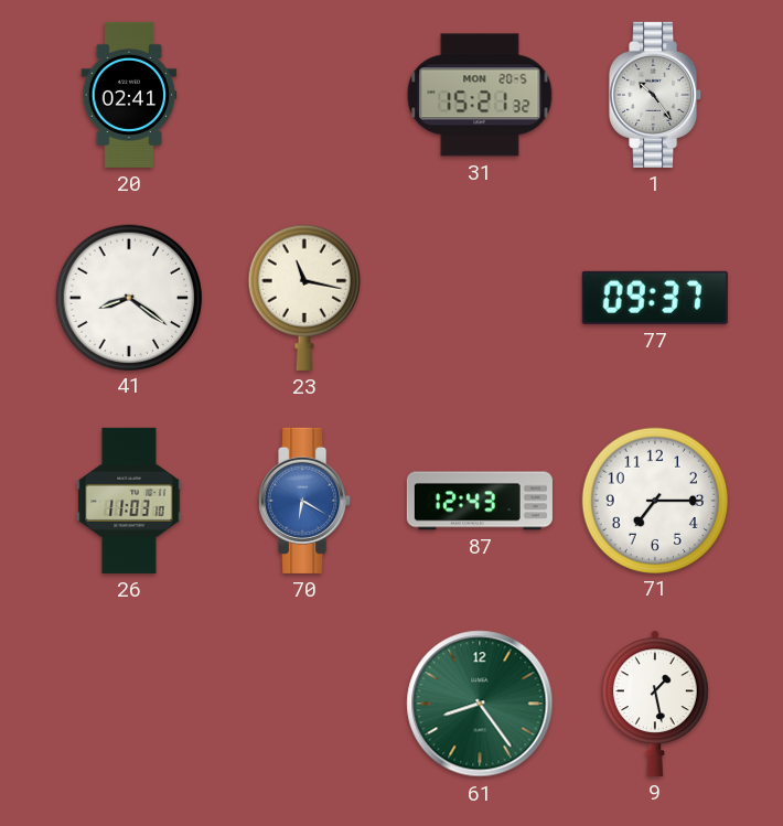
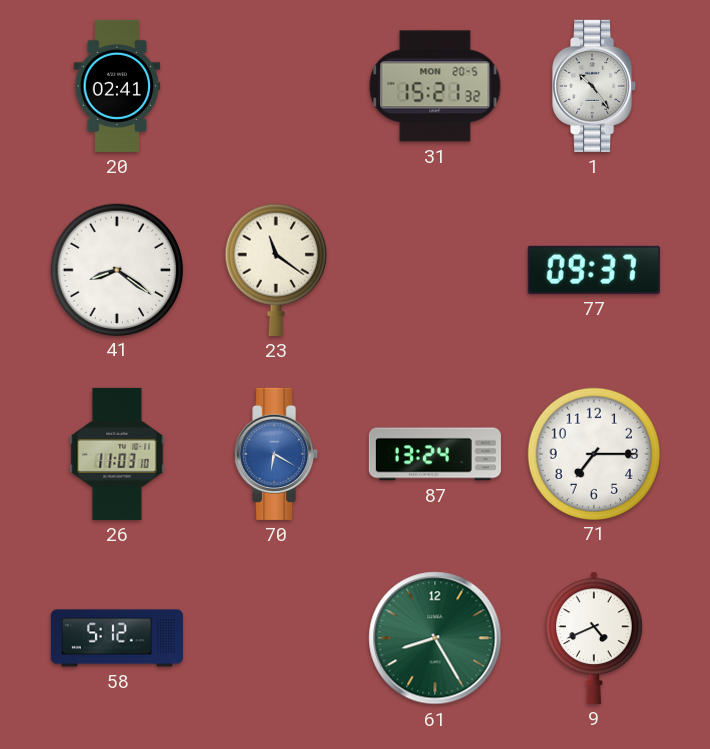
23: 11:17 -> 11:21
87: 12:43 -> 13:24
58: none -> 5:12
61: 8:24 -> 8:25
9: 1:28 -> 4:41
